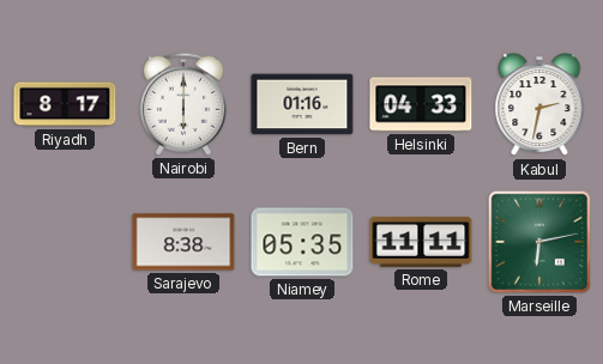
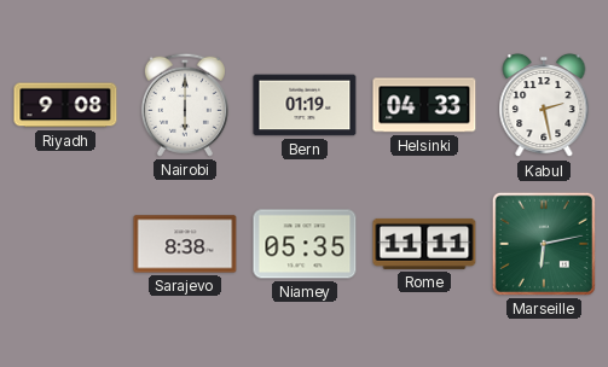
Riyadh: 8:17 -> 9:08
Bern: 01:16 -> 01:19
Kabul: 2:32 -> 2:28
